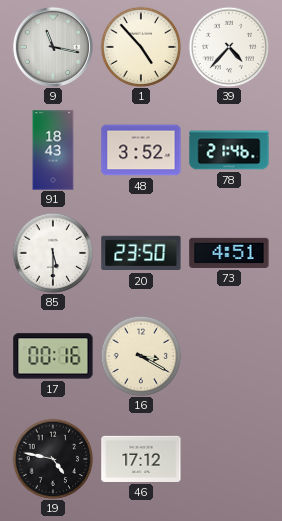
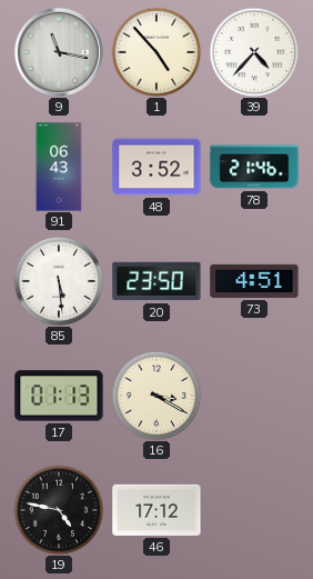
91: 18:43 -> 06:43
85: 5:30 -> 5:29
17: 00:16 -> 01:13
